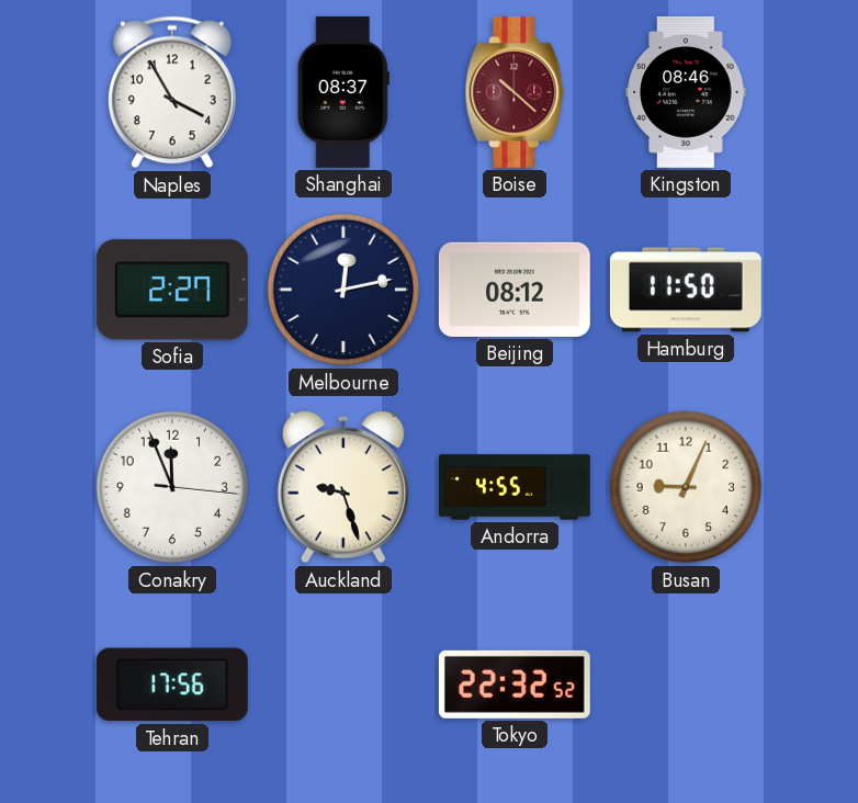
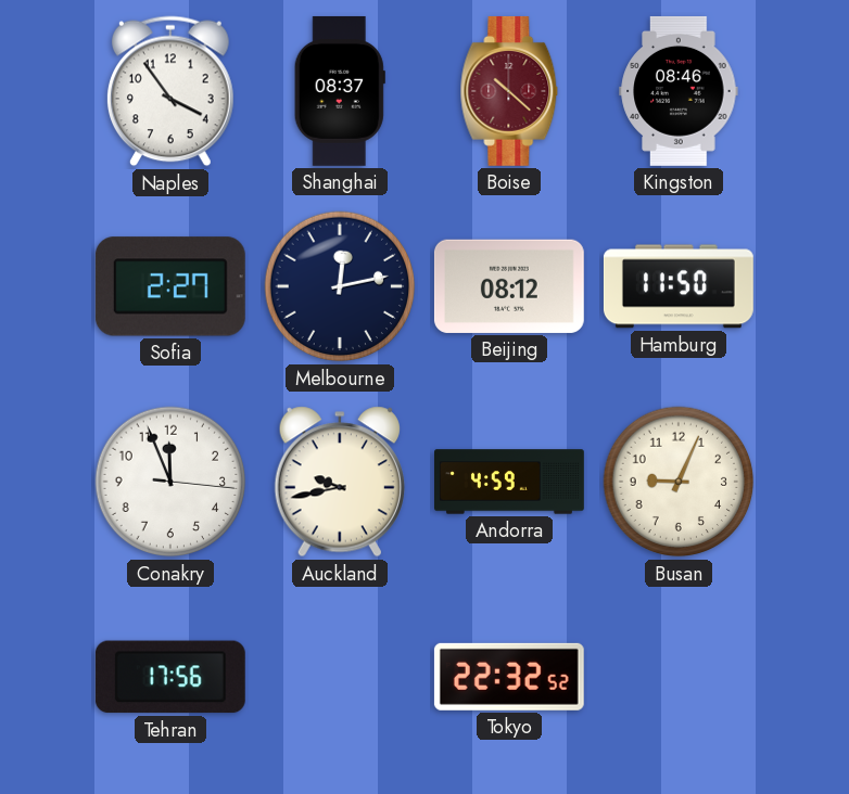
Naples: 3:55 -> 3:54
Auckland: 9:27 -> 9:43
Andorra: 4:55 -> 4:59
